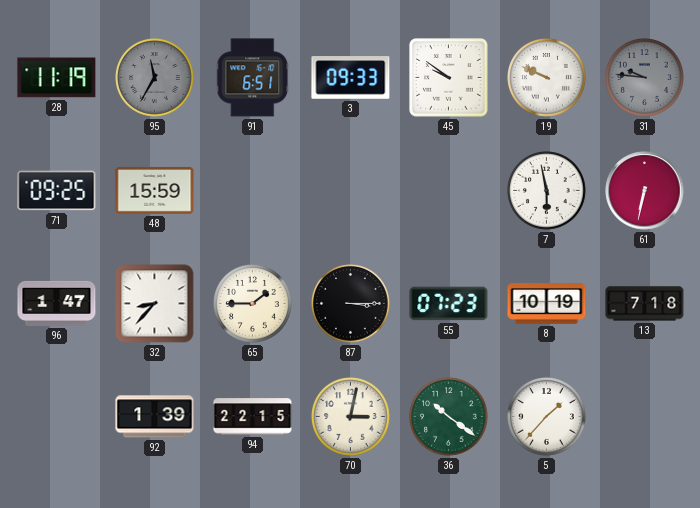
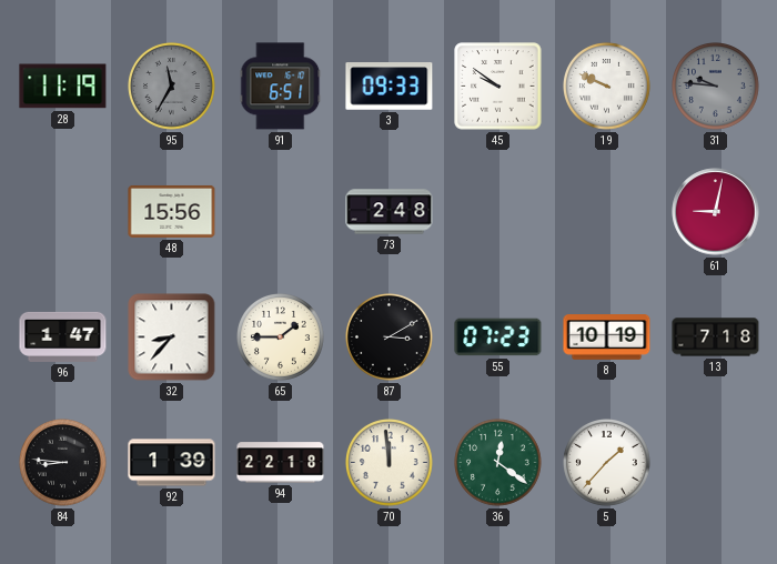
71: 09:25 -> none
48: 15:59 -> 15:56
73: none -> 2:48
7: 5:58 -> none
61: 6:32 -> 9:02
87: 3:15 -> 3:10
84: none -> 8:46
94: 22:15 -> 22:18
70: 3:02 -> 11:59
36: 10:21 -> 12:21
